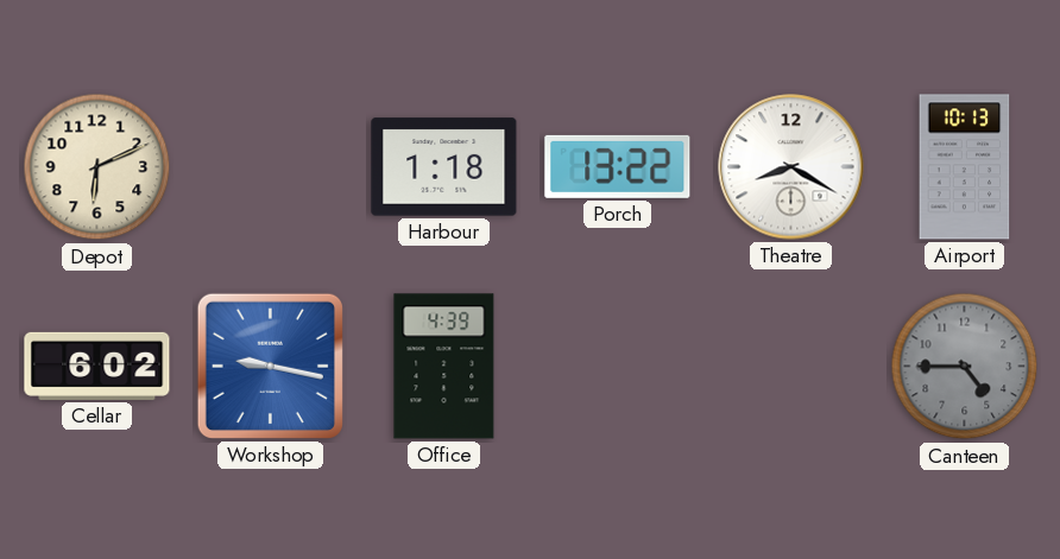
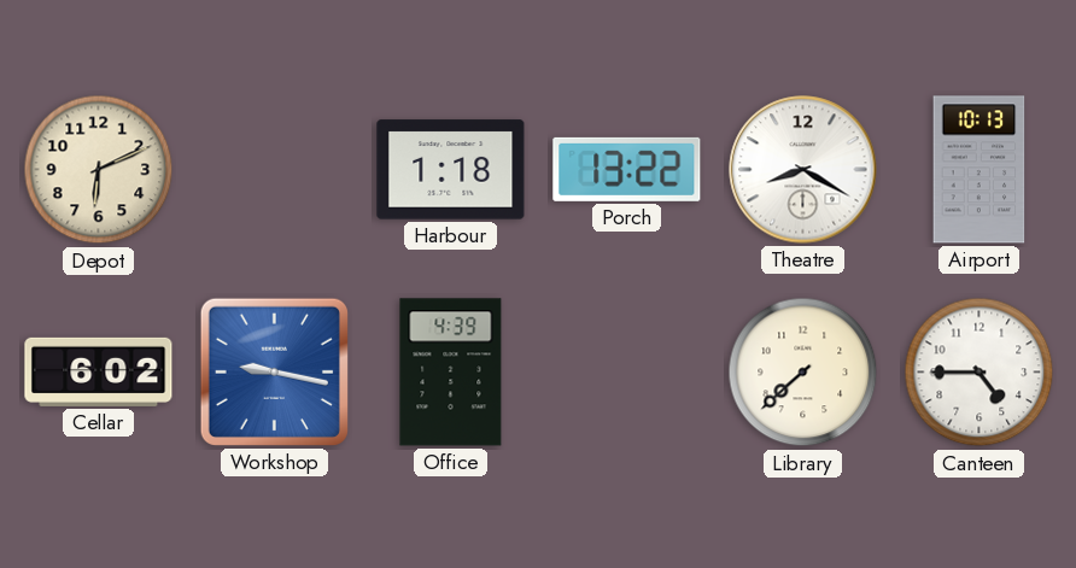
Library: none -> 7:38
Canteen dial: grey -> white
